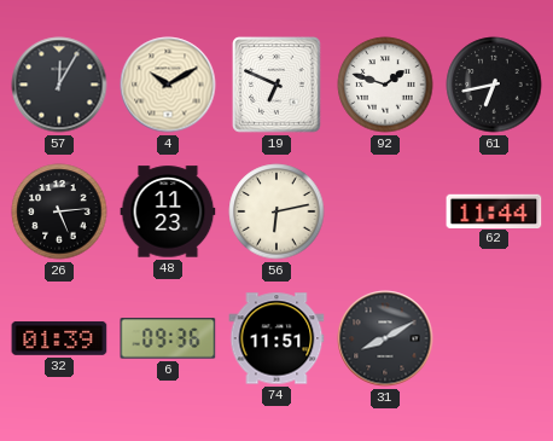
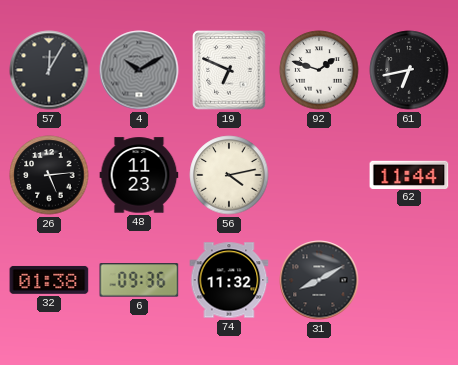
4 dial: cream -> grey
56: 6:13 -> 4:13
32: 01:39 -> 01:38
74: 11:51 -> 11:32
